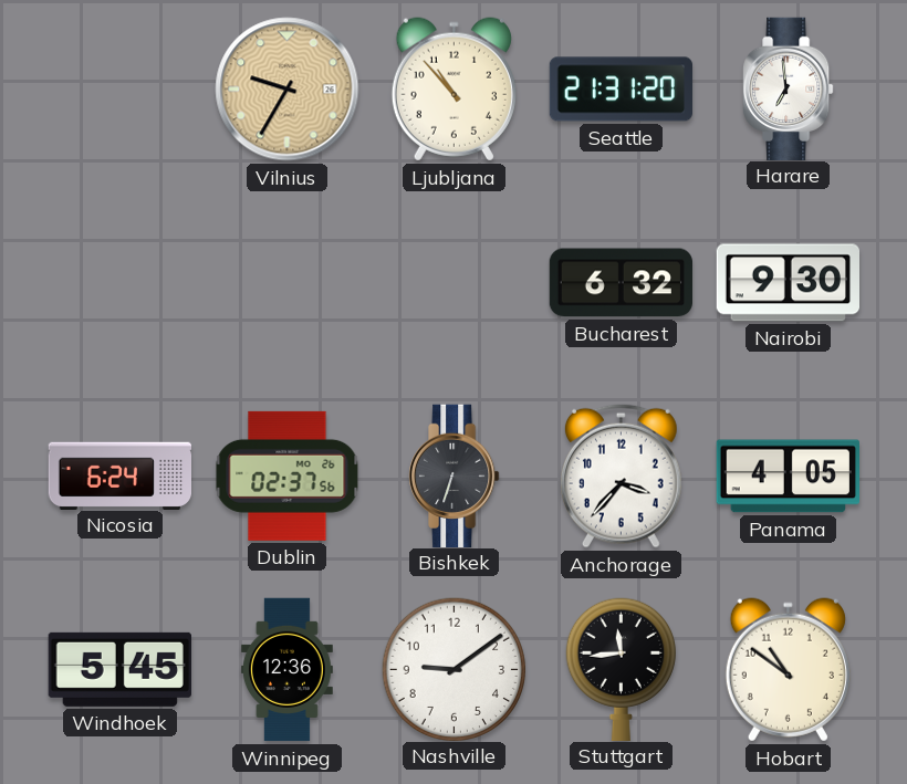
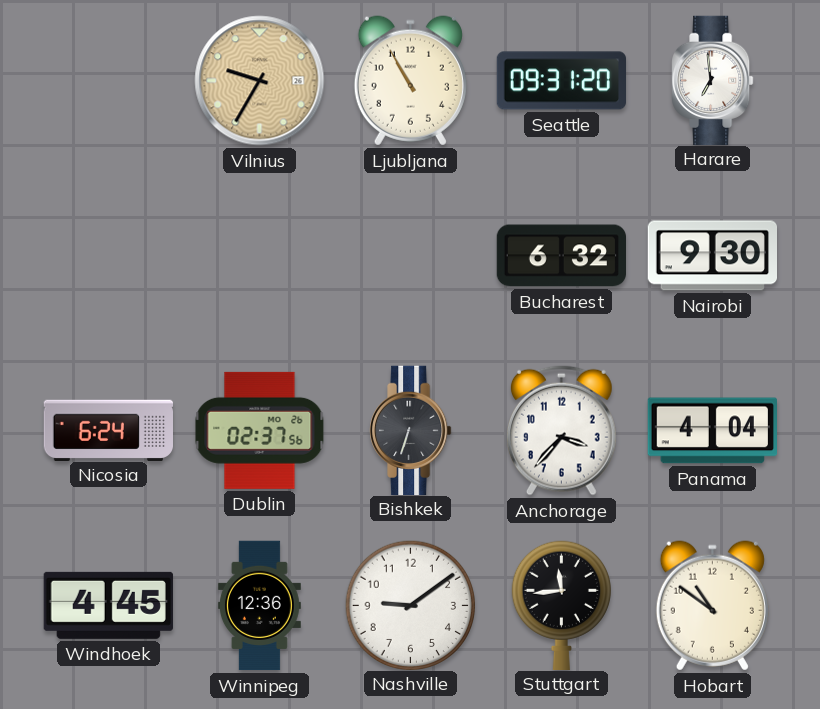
Ljubljana: 10:53 -> 10:55
Seattle: 21:31 -> 09:31
Panama: 4:05 -> 4:04
Windhoek: 5:45 -> 4:45
